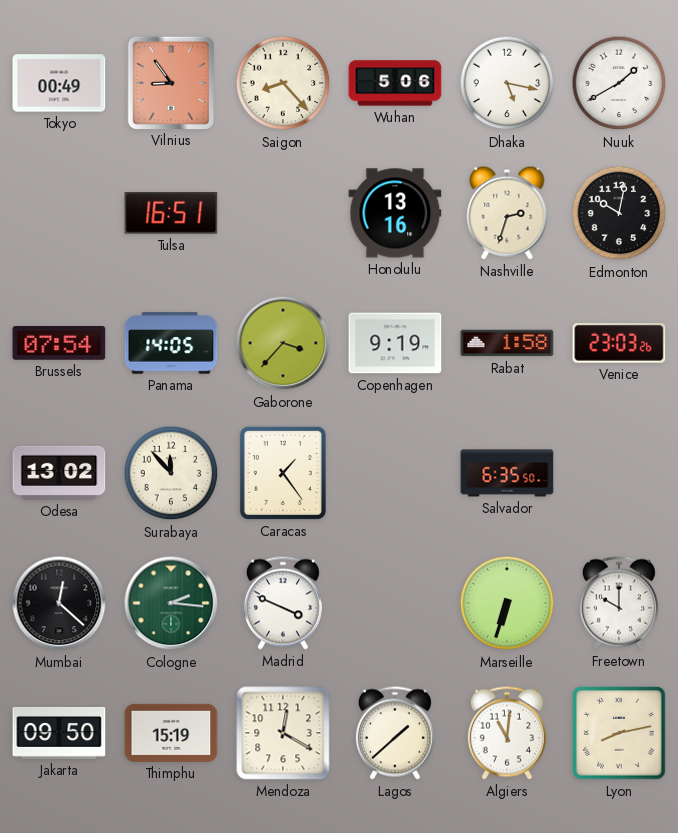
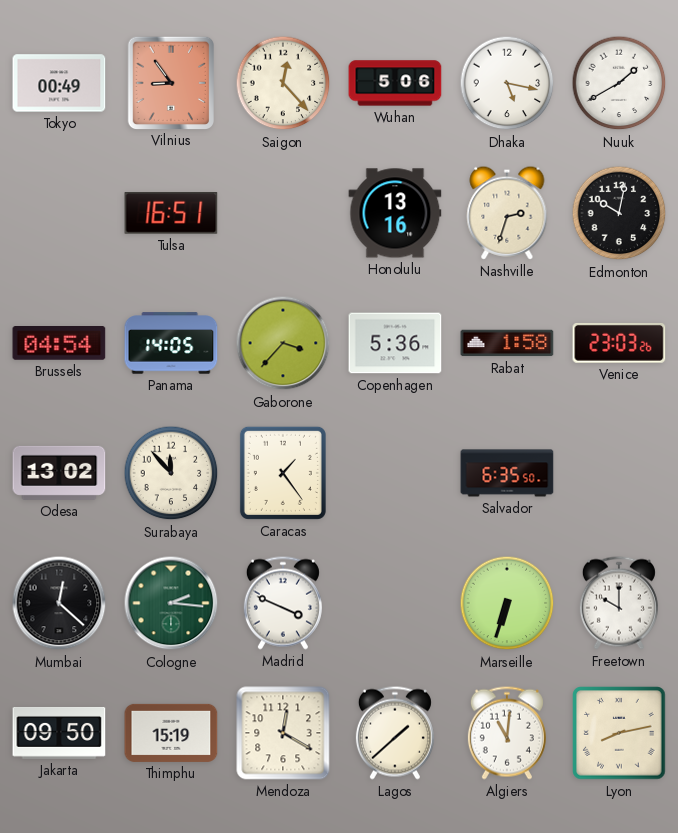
Saigon: 8:23 -> 12:23
Brussels: 07:54 -> 04:54
Copenhagen: 9:19 -> 5:36
